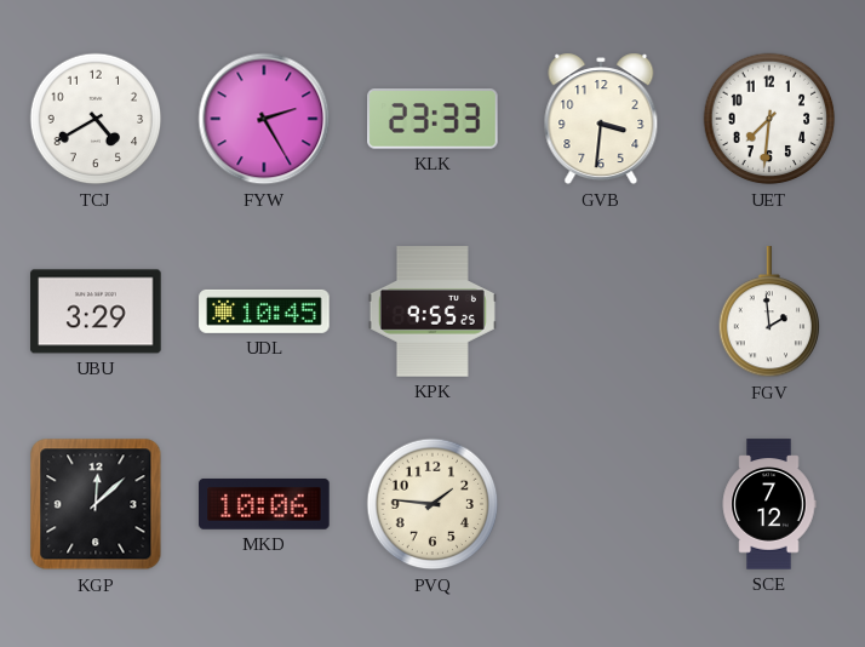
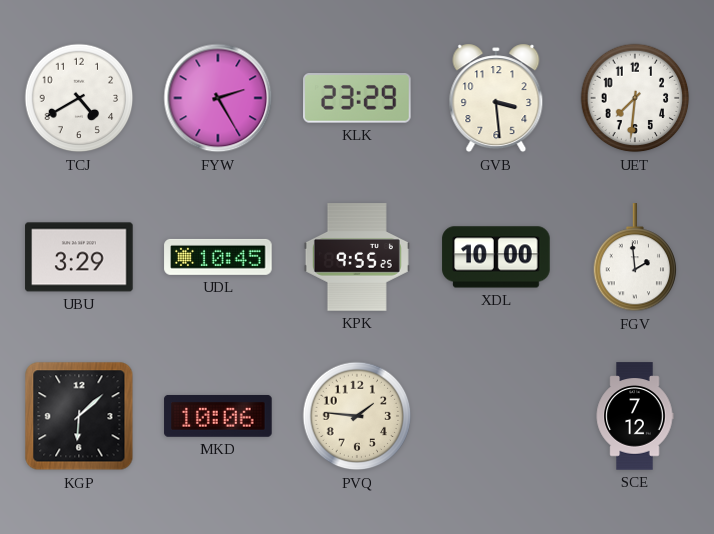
KLK: 23:33 -> 23:29
GVB: 3:31 -> 3:29
XDL: none -> 10:00
KGP: 12:08 -> 6:08
